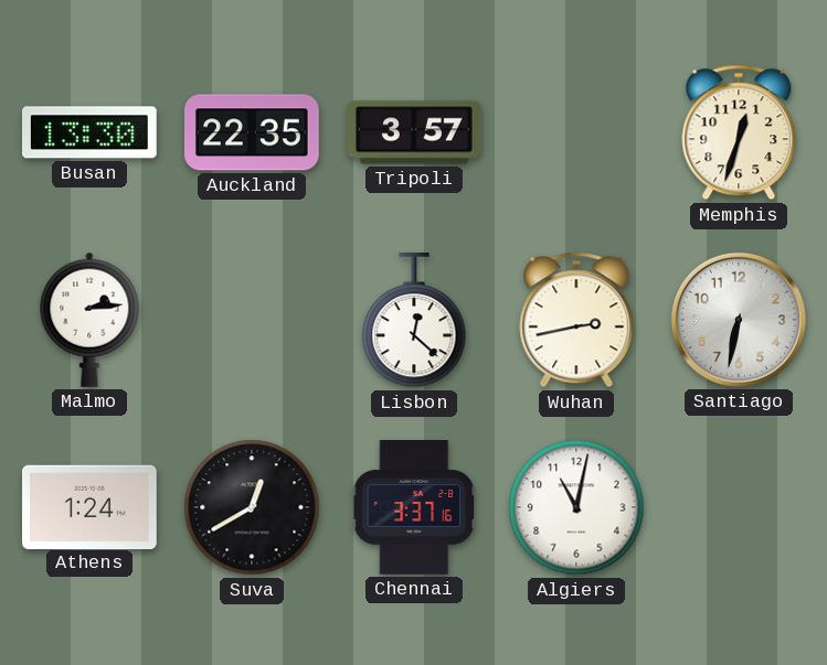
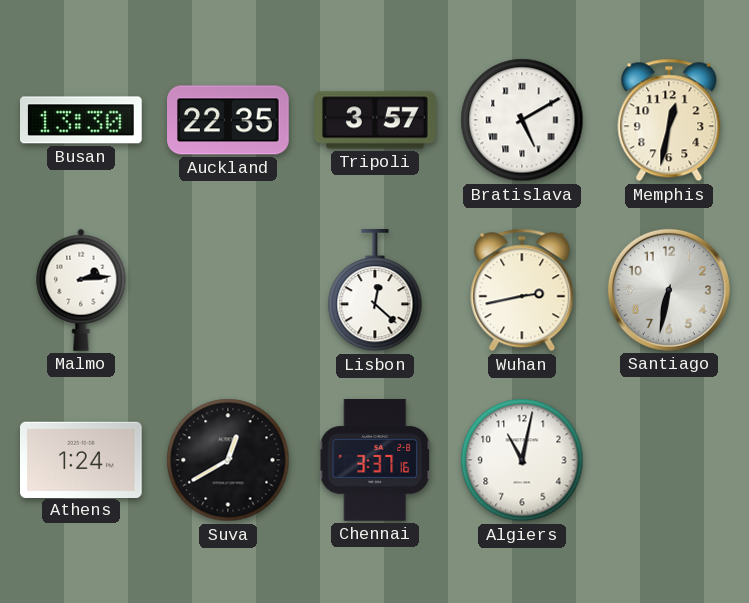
Bratislava: none -> 5:10
Memphis: 12:33 -> 12:32
